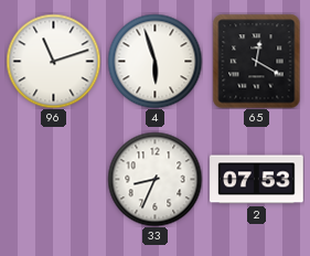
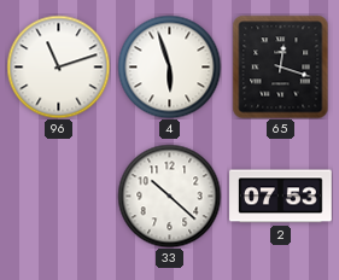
65: 12:20 -> 12:18
33: 8:34 -> 10:22
